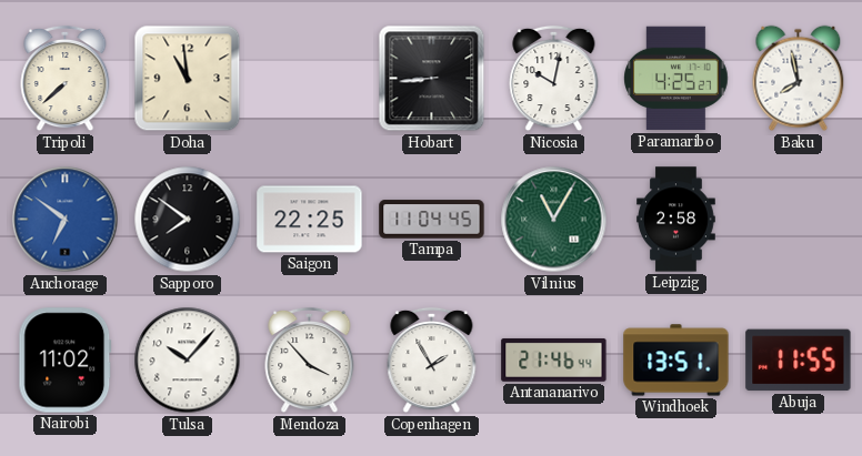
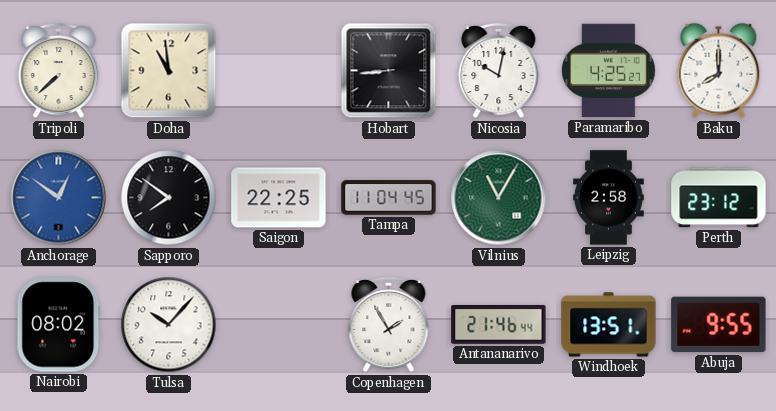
Baku: 7:58 -> 8:00
Anchorage: 6:51 -> 12:51
Perth: none -> 23:12
Nairobi: 11:02 -> 08:02
Mendoza: 3:53 -> none
Abuja: 11:55 -> 9:55
